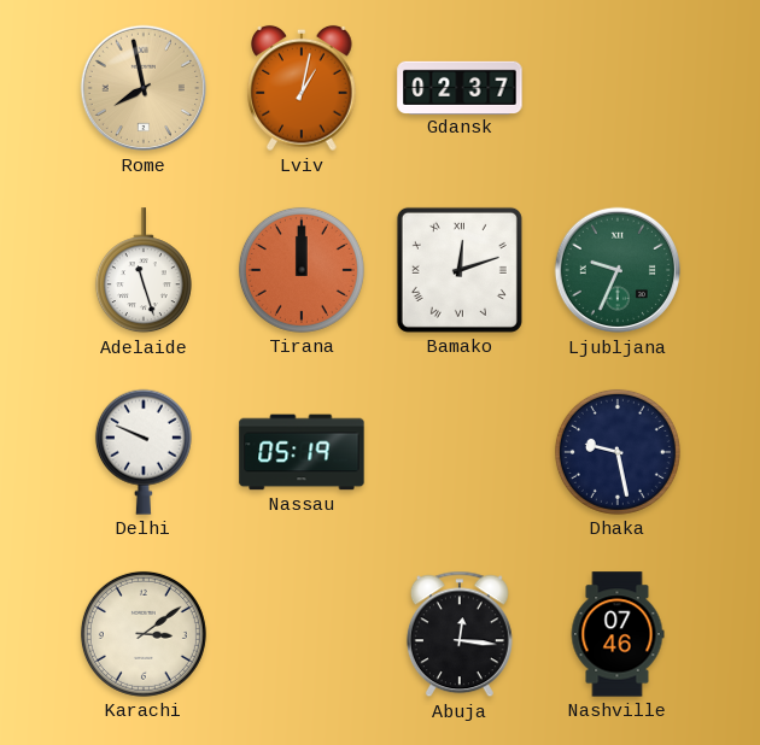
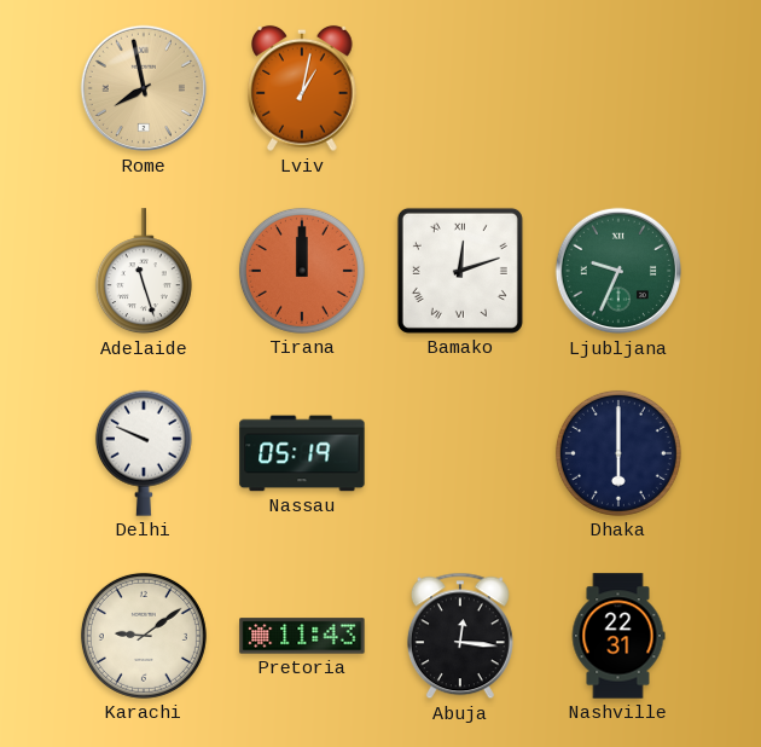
Gdansk: 02:37 -> none
Dhaka: 9:28 -> 6:00
Karachi: 3:09 -> 9:09
Pretoria: none -> 11:43
Nashville: 07:46 -> 22:31
